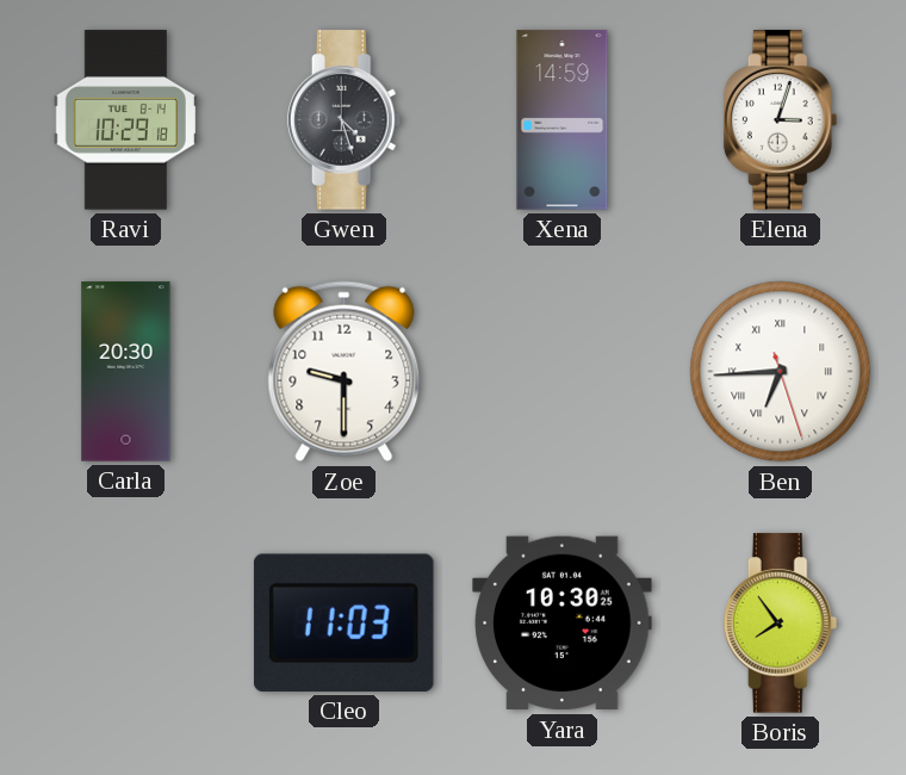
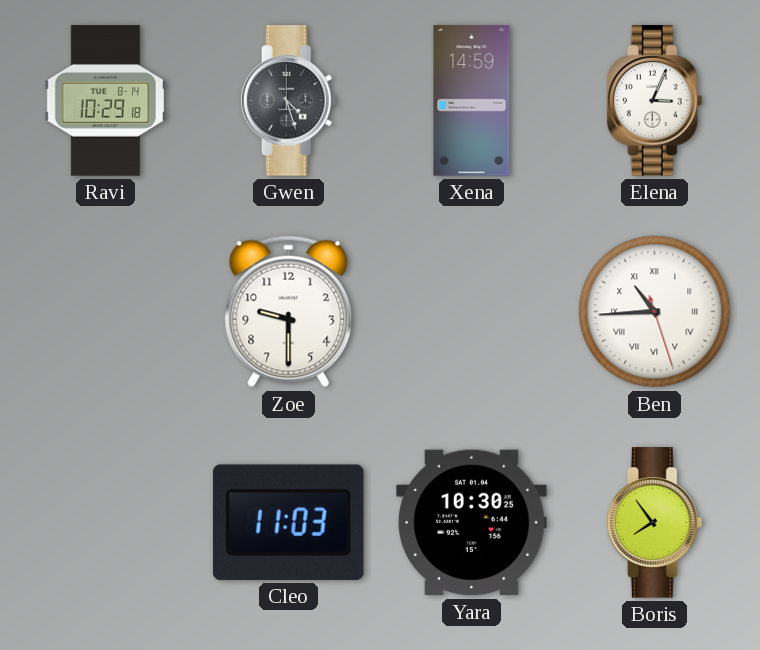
Elena: 3:03 -> 3:04
Carla: 20:30 -> none
Ben: 6:44 -> 10:44
